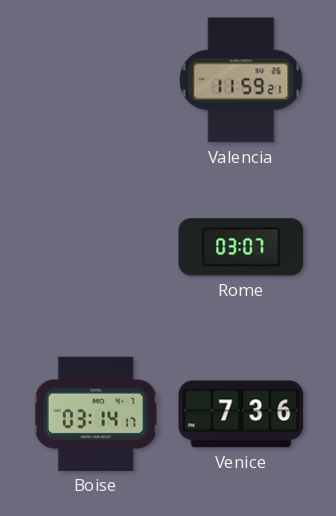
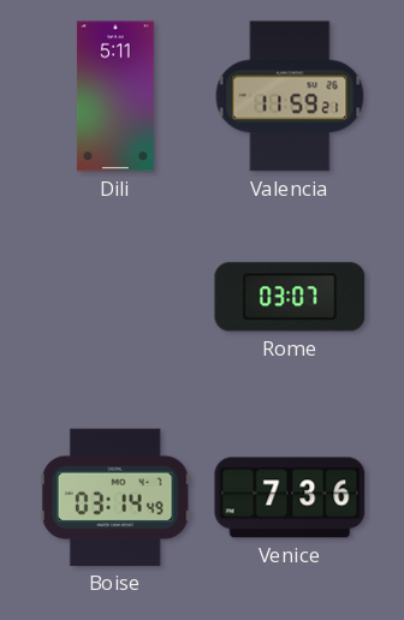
Dili: none -> 5:11
Boise: 03:14:17 -> 03:14:49
